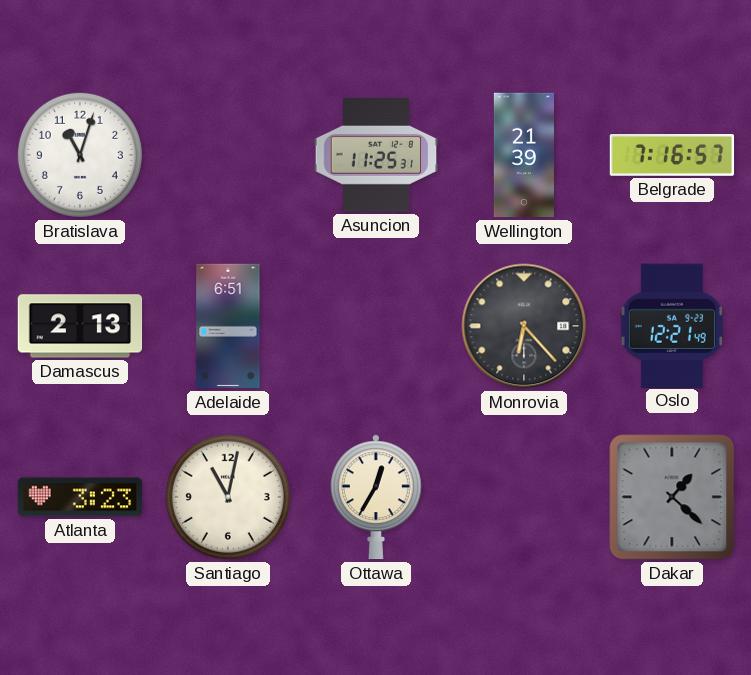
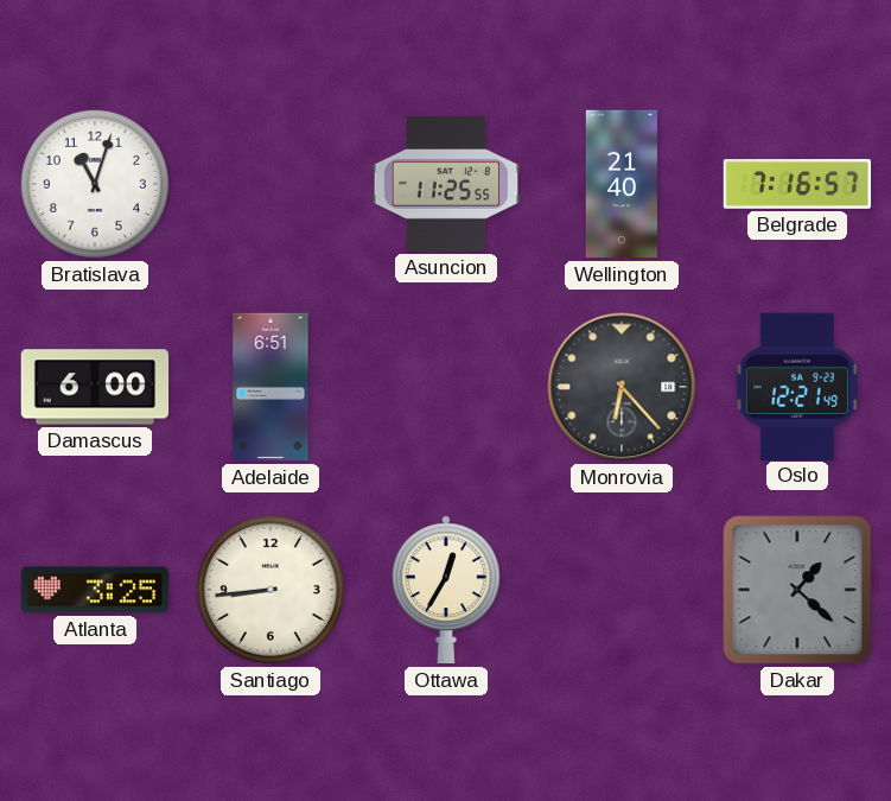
Asuncion: 11:25:31 -> 11:25:55
Wellington: 21:39 -> 21:40
Damascus: 2:13 -> 6:00
Atlanta: 3:23 -> 3:25
Santiago: 11:02 -> 8:44
